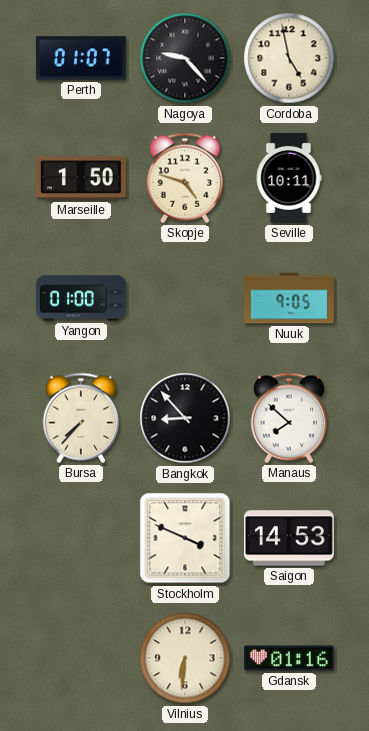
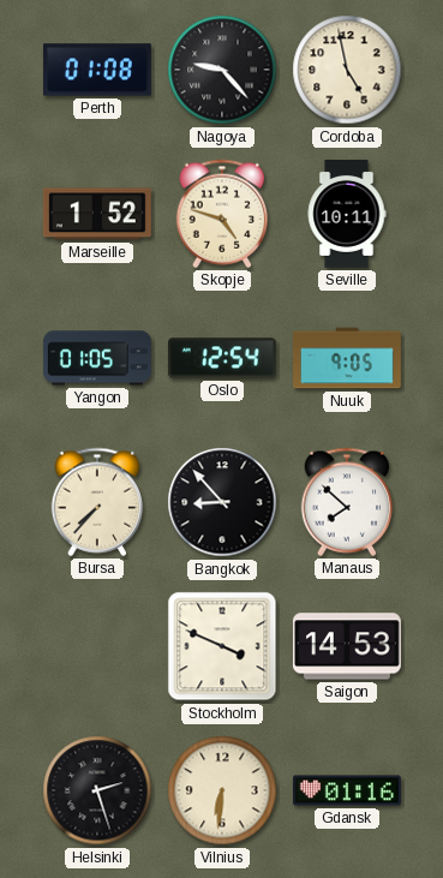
Perth: 01:07 -> 01:08
Marseille: 1:50 -> 1:52
Yangon: 01:00 -> 01:05
Oslo: none -> 12:54
Helsinki: none -> 2:27
